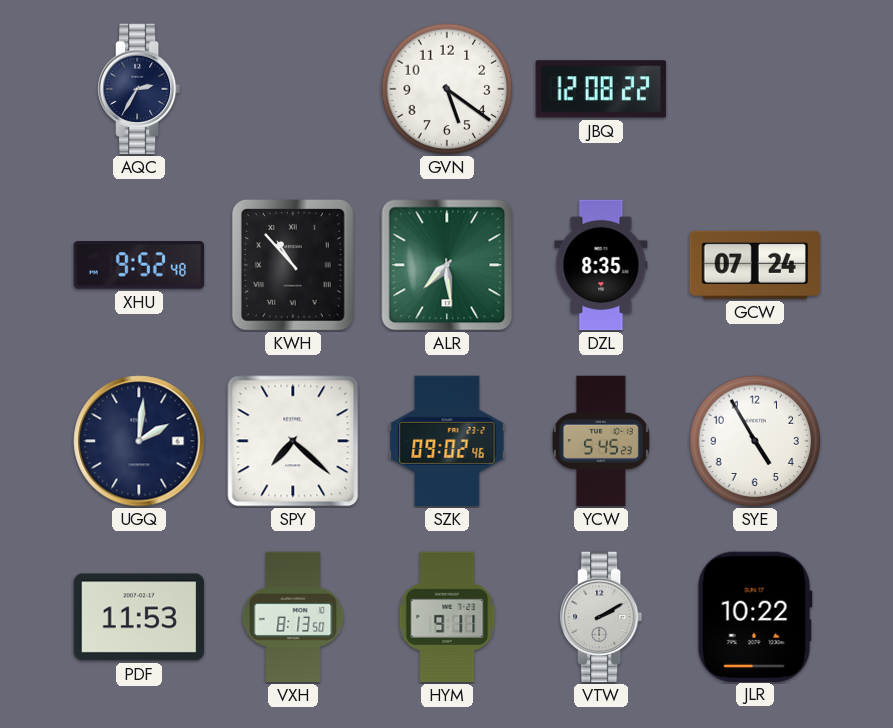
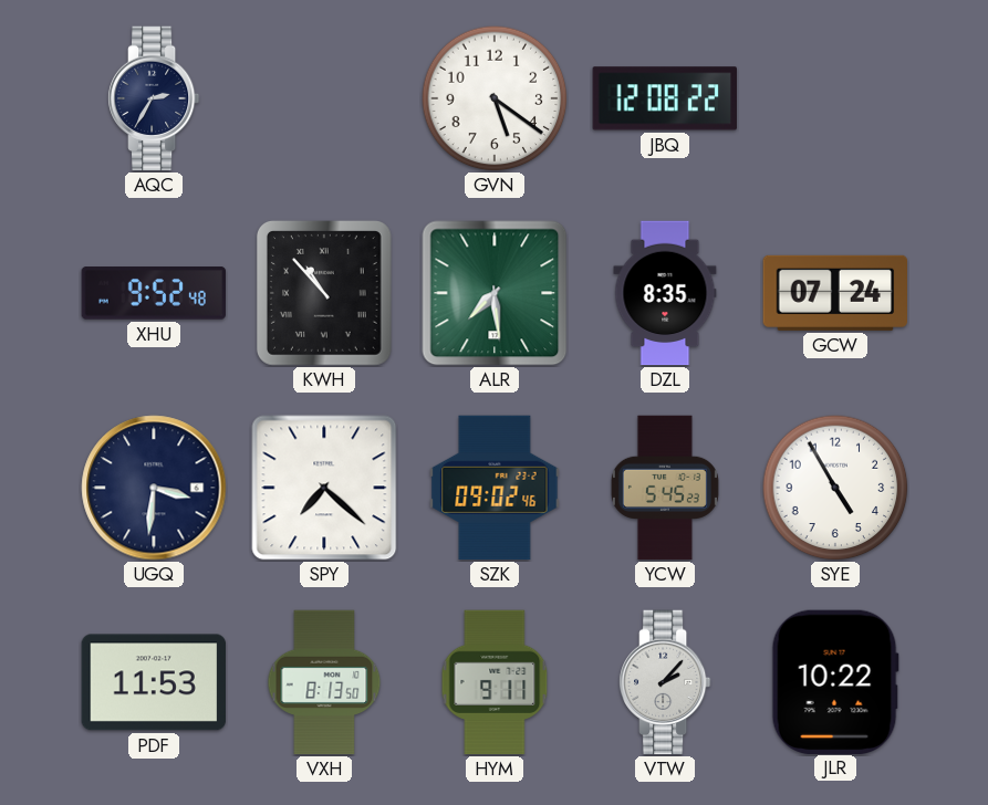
UGQ: 2:01 -> 3:31
VTW: 2:10 -> 2:07
